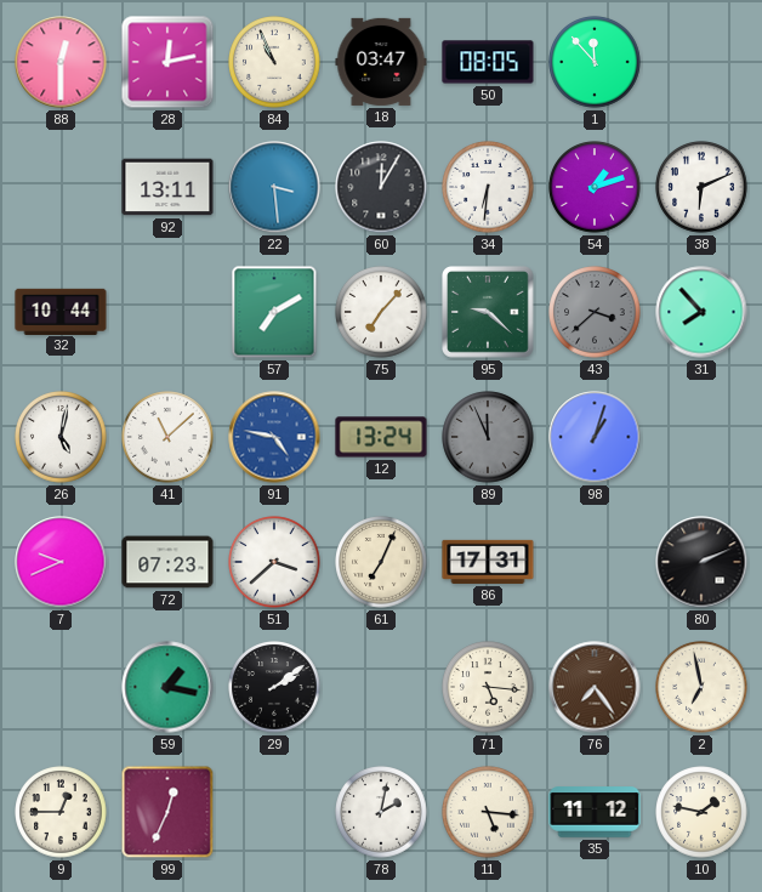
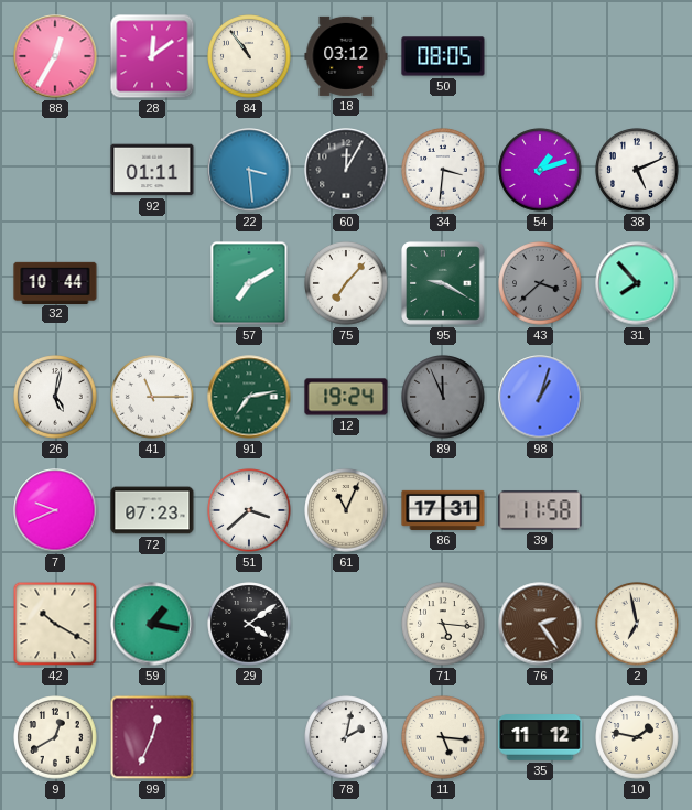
88: 12:30 -> 12:35
28: 12:13 -> 12:09
84: 10:56 -> 10:54
18: 03:47 -> 03:12
1: 11:53 -> none
92: 13:11 -> 01:11
34: 6:31 -> 3:31
38: 6:11 -> 5:11
95: 9:22 -> 9:20
41: 11:08 -> 11:15
91: 4:47 -> 7:13
91 dial: blue -> green
12: 13:24 -> 19:24
61: 7:04 -> 11:04
39: none -> 11:58
80: 2:11 -> none
42: none -> 10:20
29: 2:09 -> 4:09
76: 7:24 -> 2:24
9: 12:45 -> 12:40
